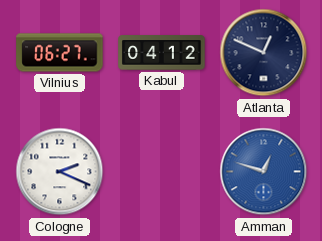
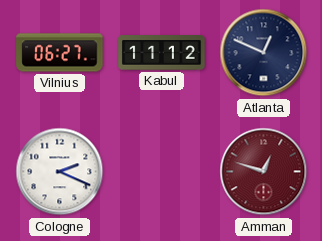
Kabul: 04:12 -> 11:12
Amman dial: blue -> burgundy
